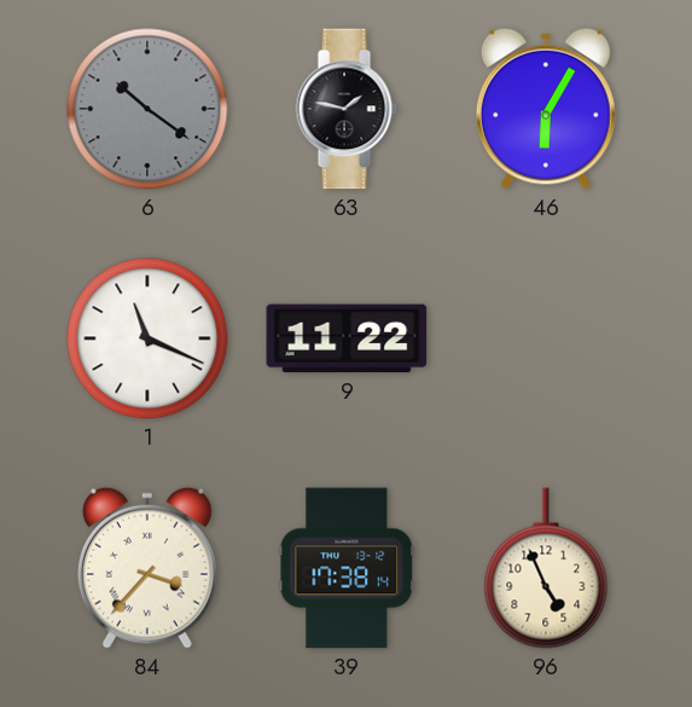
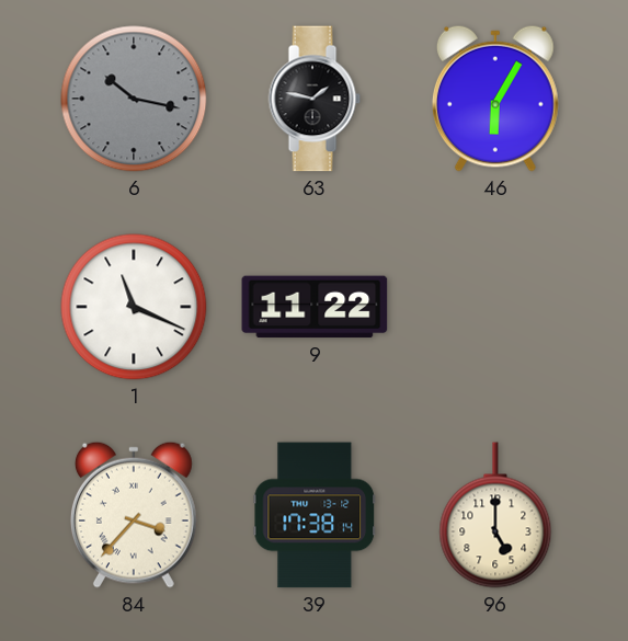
6: 10:21 -> 10:17
96: 4:56 -> 5:00
